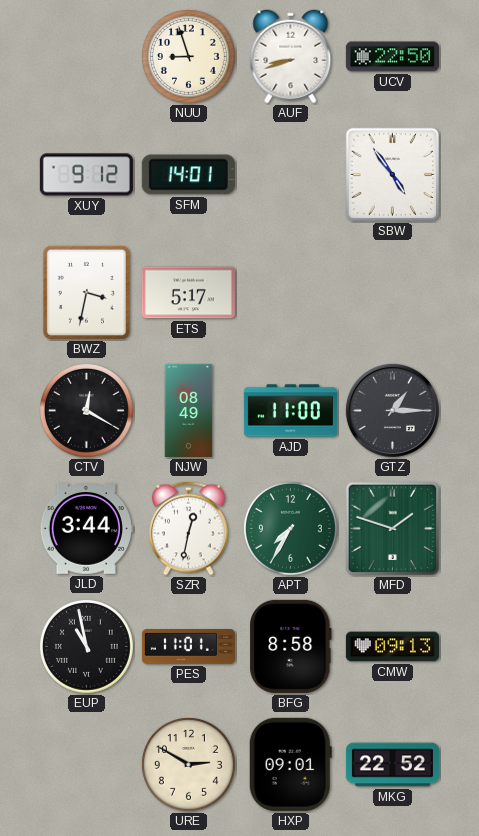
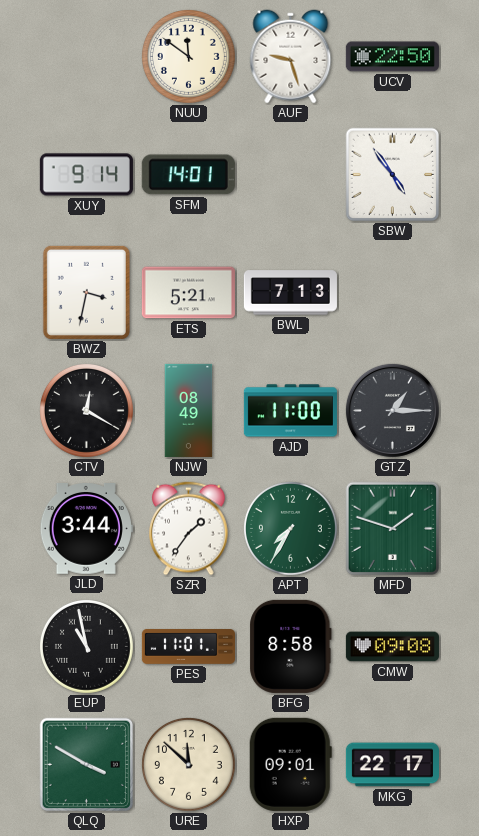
NUU: 8:57 -> 11:51
AUF: 8:42 -> 9:27
XUY: 9:12 -> 9:14
ETS: 5:17 -> 5:21
BWL: none -> 7:13
SZR: 12:32 -> 1:36
CMW: 09:13 -> 09:08
QLQ: none -> 3:50
URE: 2:50 -> 11:52
MKG: 22:52 -> 22:17
